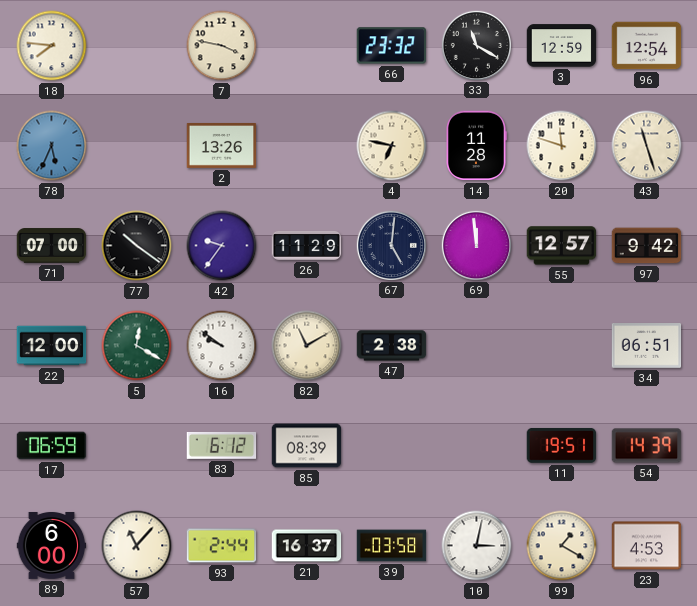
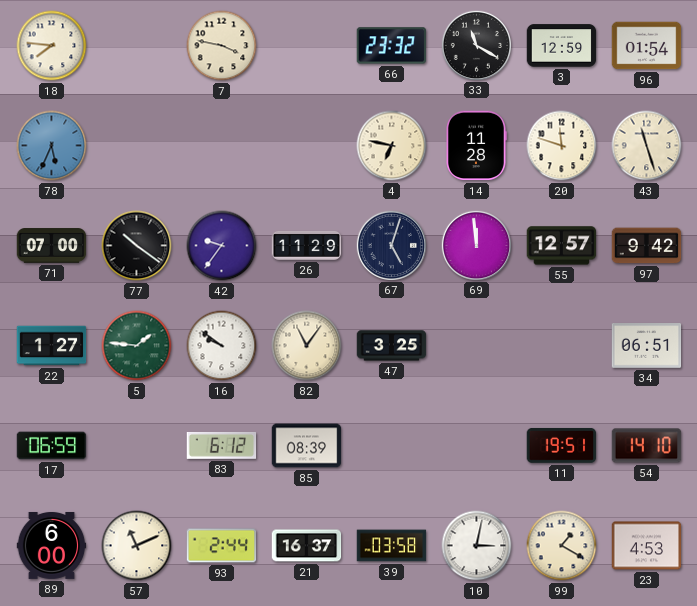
96: 12:54 -> 01:54
2: 13:26 -> none
67: 5:01 -> 5:03
22: 12:00 -> 1:27
5: 12:20 -> 1:46
82: 11:10 -> 11:06
47: 2:38 -> 3:25
54: 14:39 -> 14:10
57: 11:07 -> 11:11
